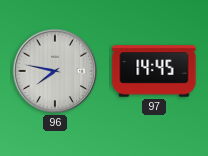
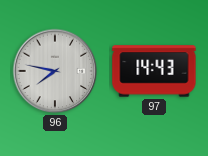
97: 14:45 -> 14:43
